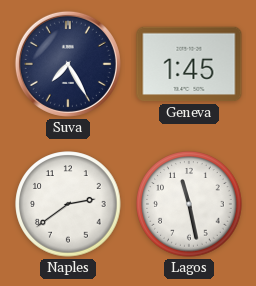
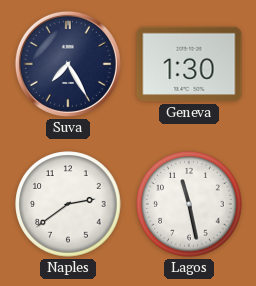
Geneva: 1:45 -> 1:30
